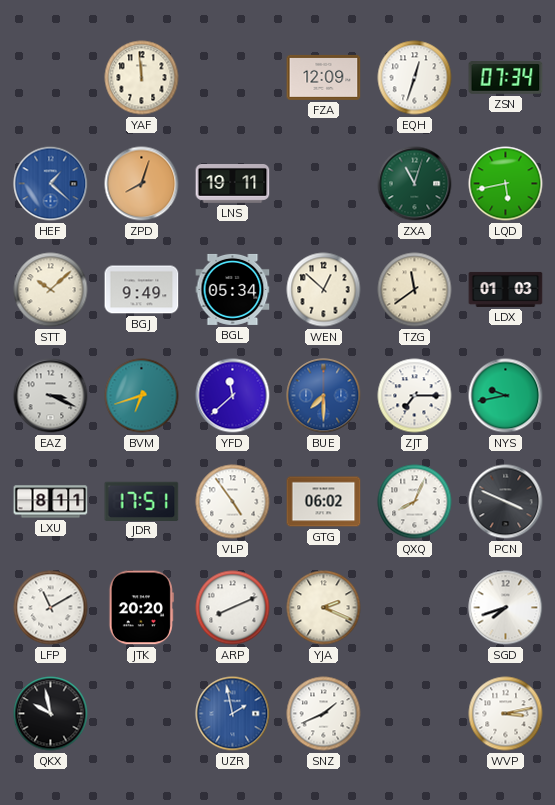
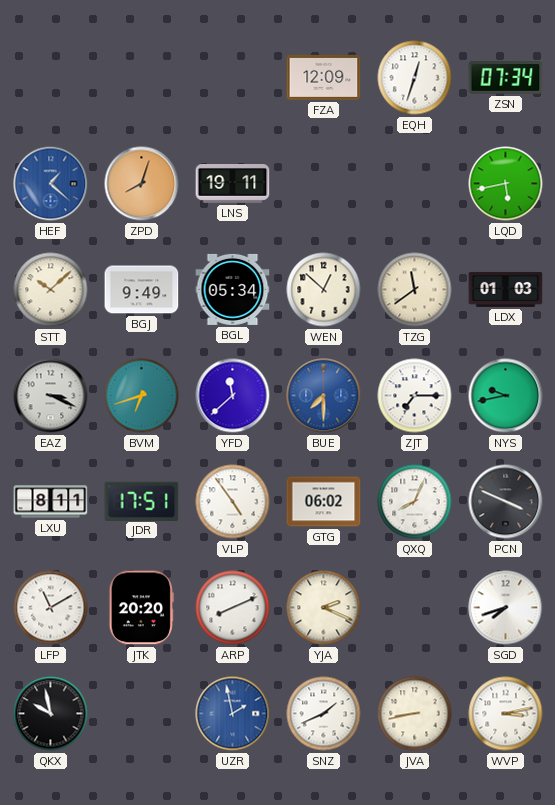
YAF: 11:59 -> none
ZXA: 11:03 -> none
JVA: none -> 8:43
